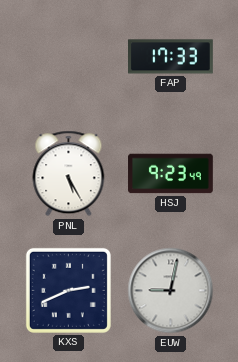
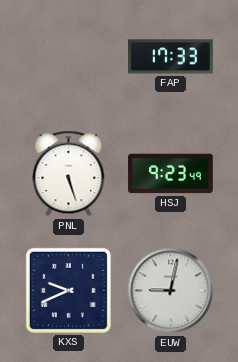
PNL: 5:25 -> 5:27
KXS: 2:41 -> 9:41
